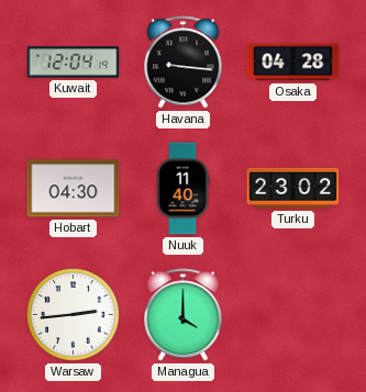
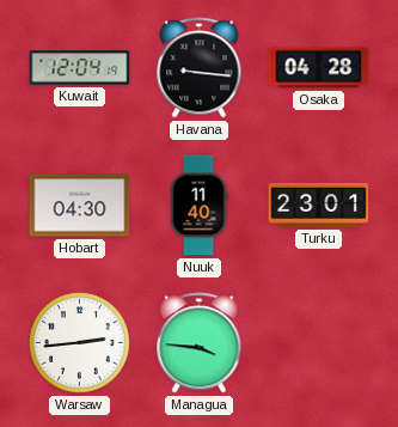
Turku: 23:02 -> 23:01
Managua: 4:00 -> 3:46
